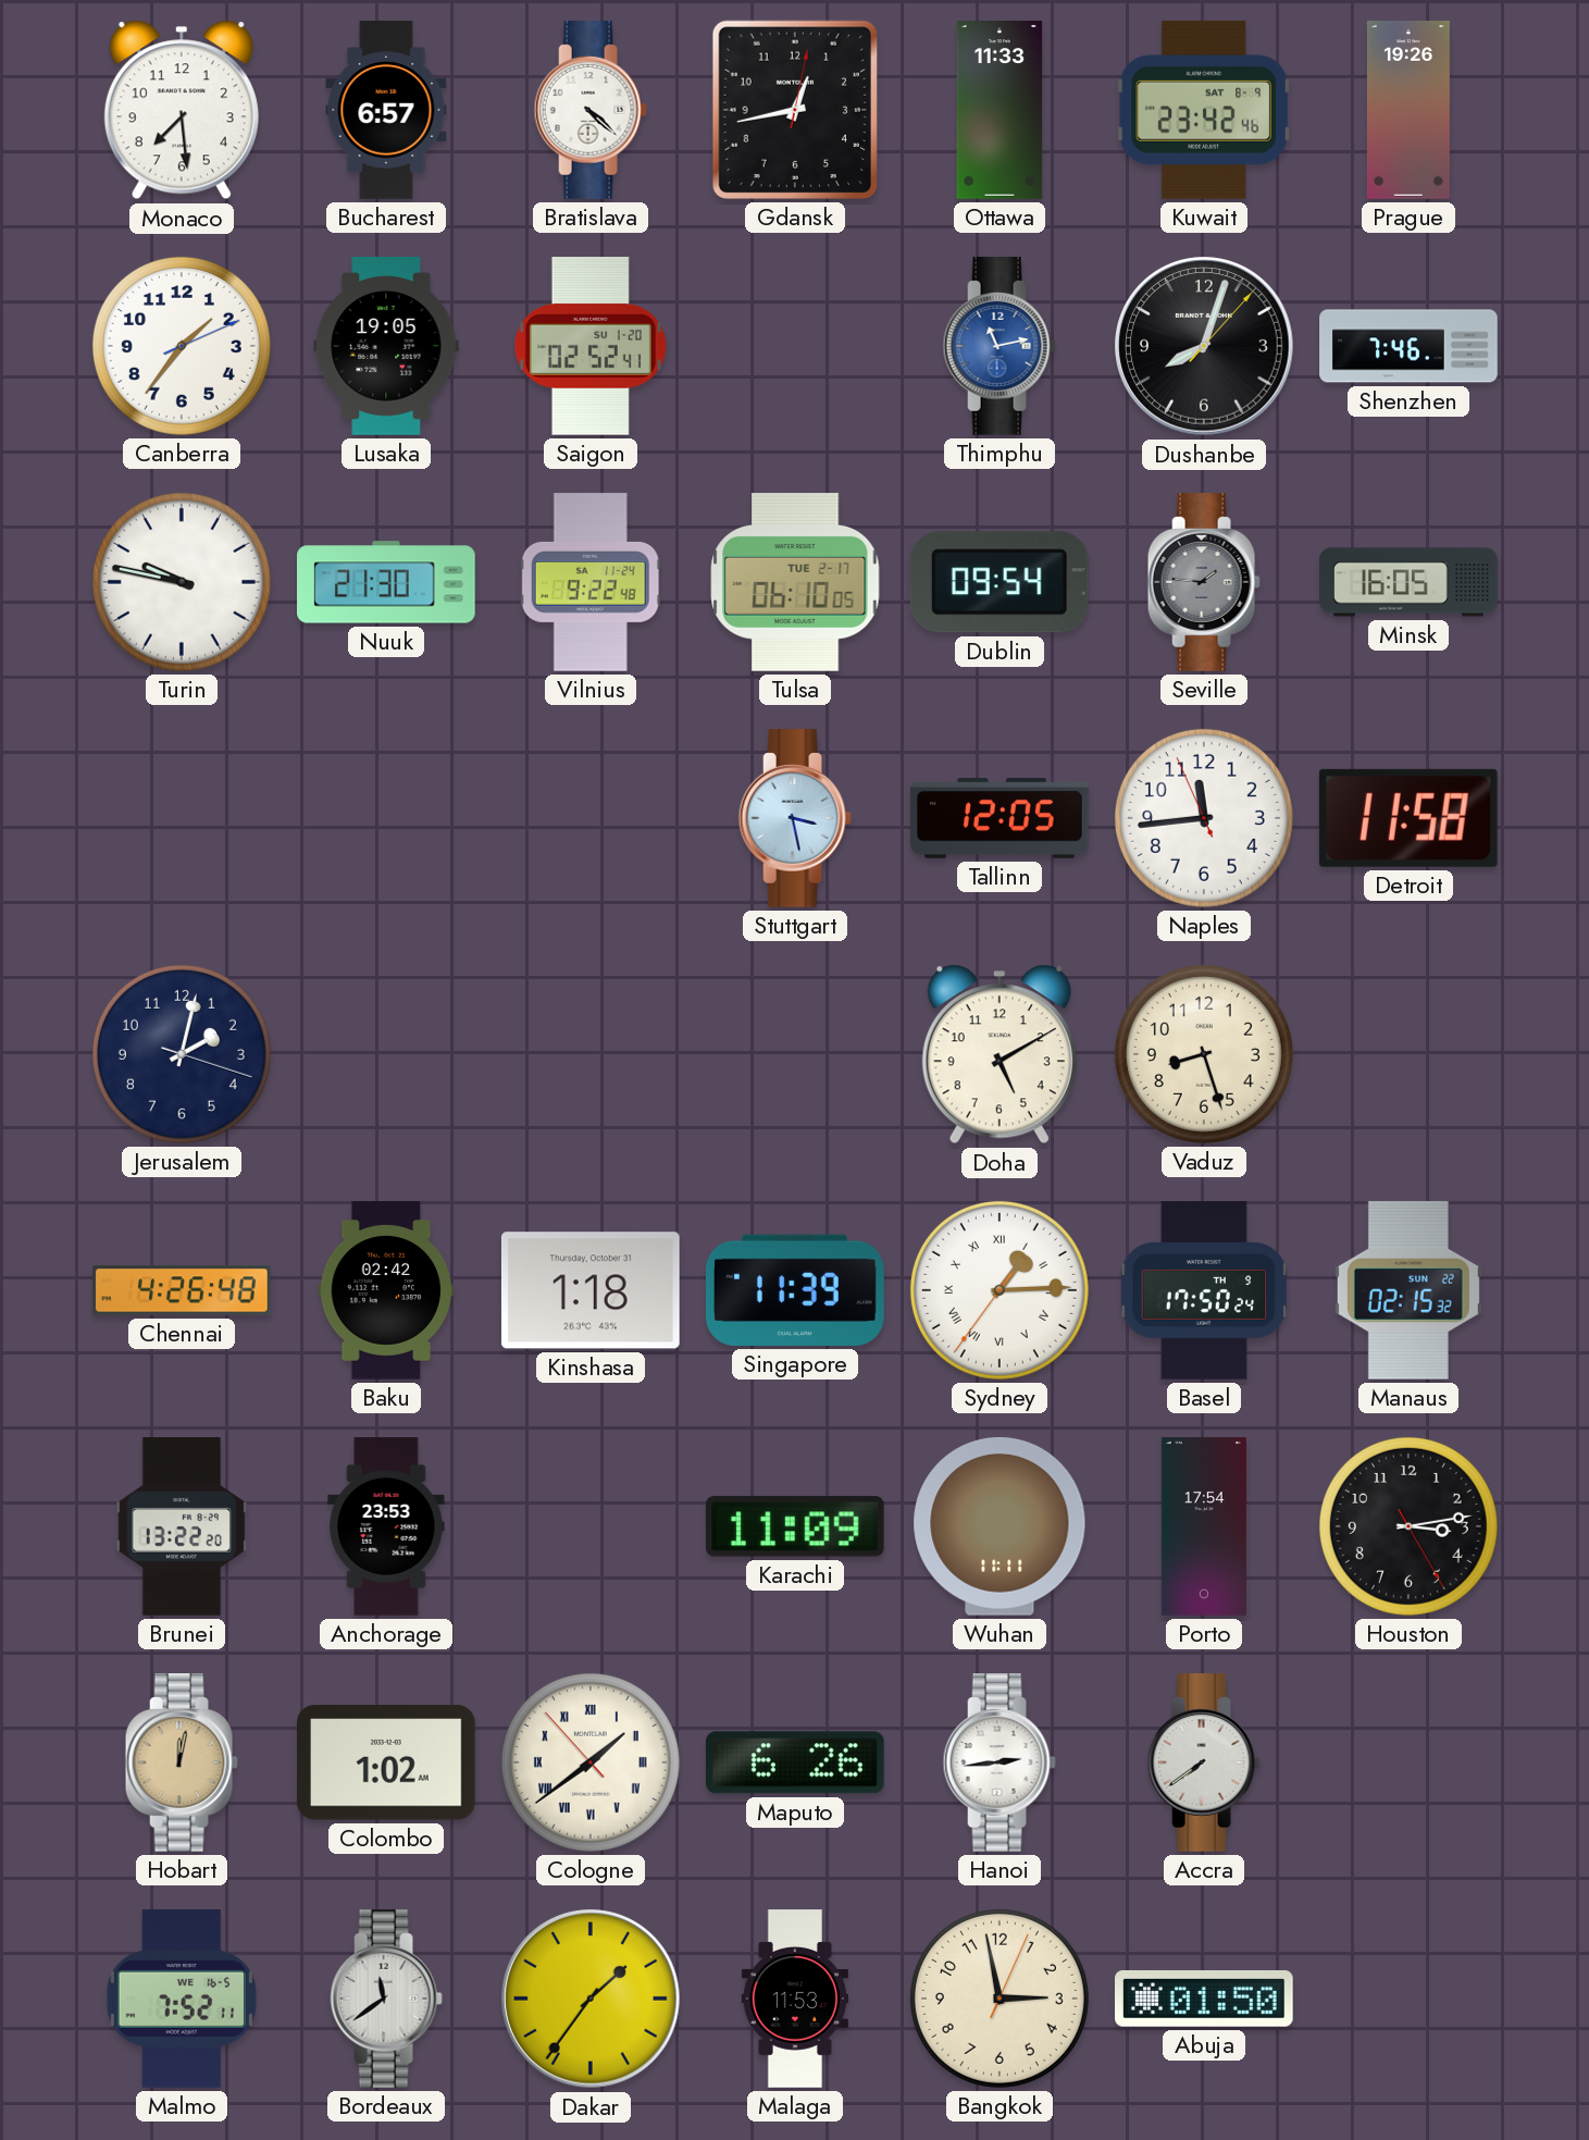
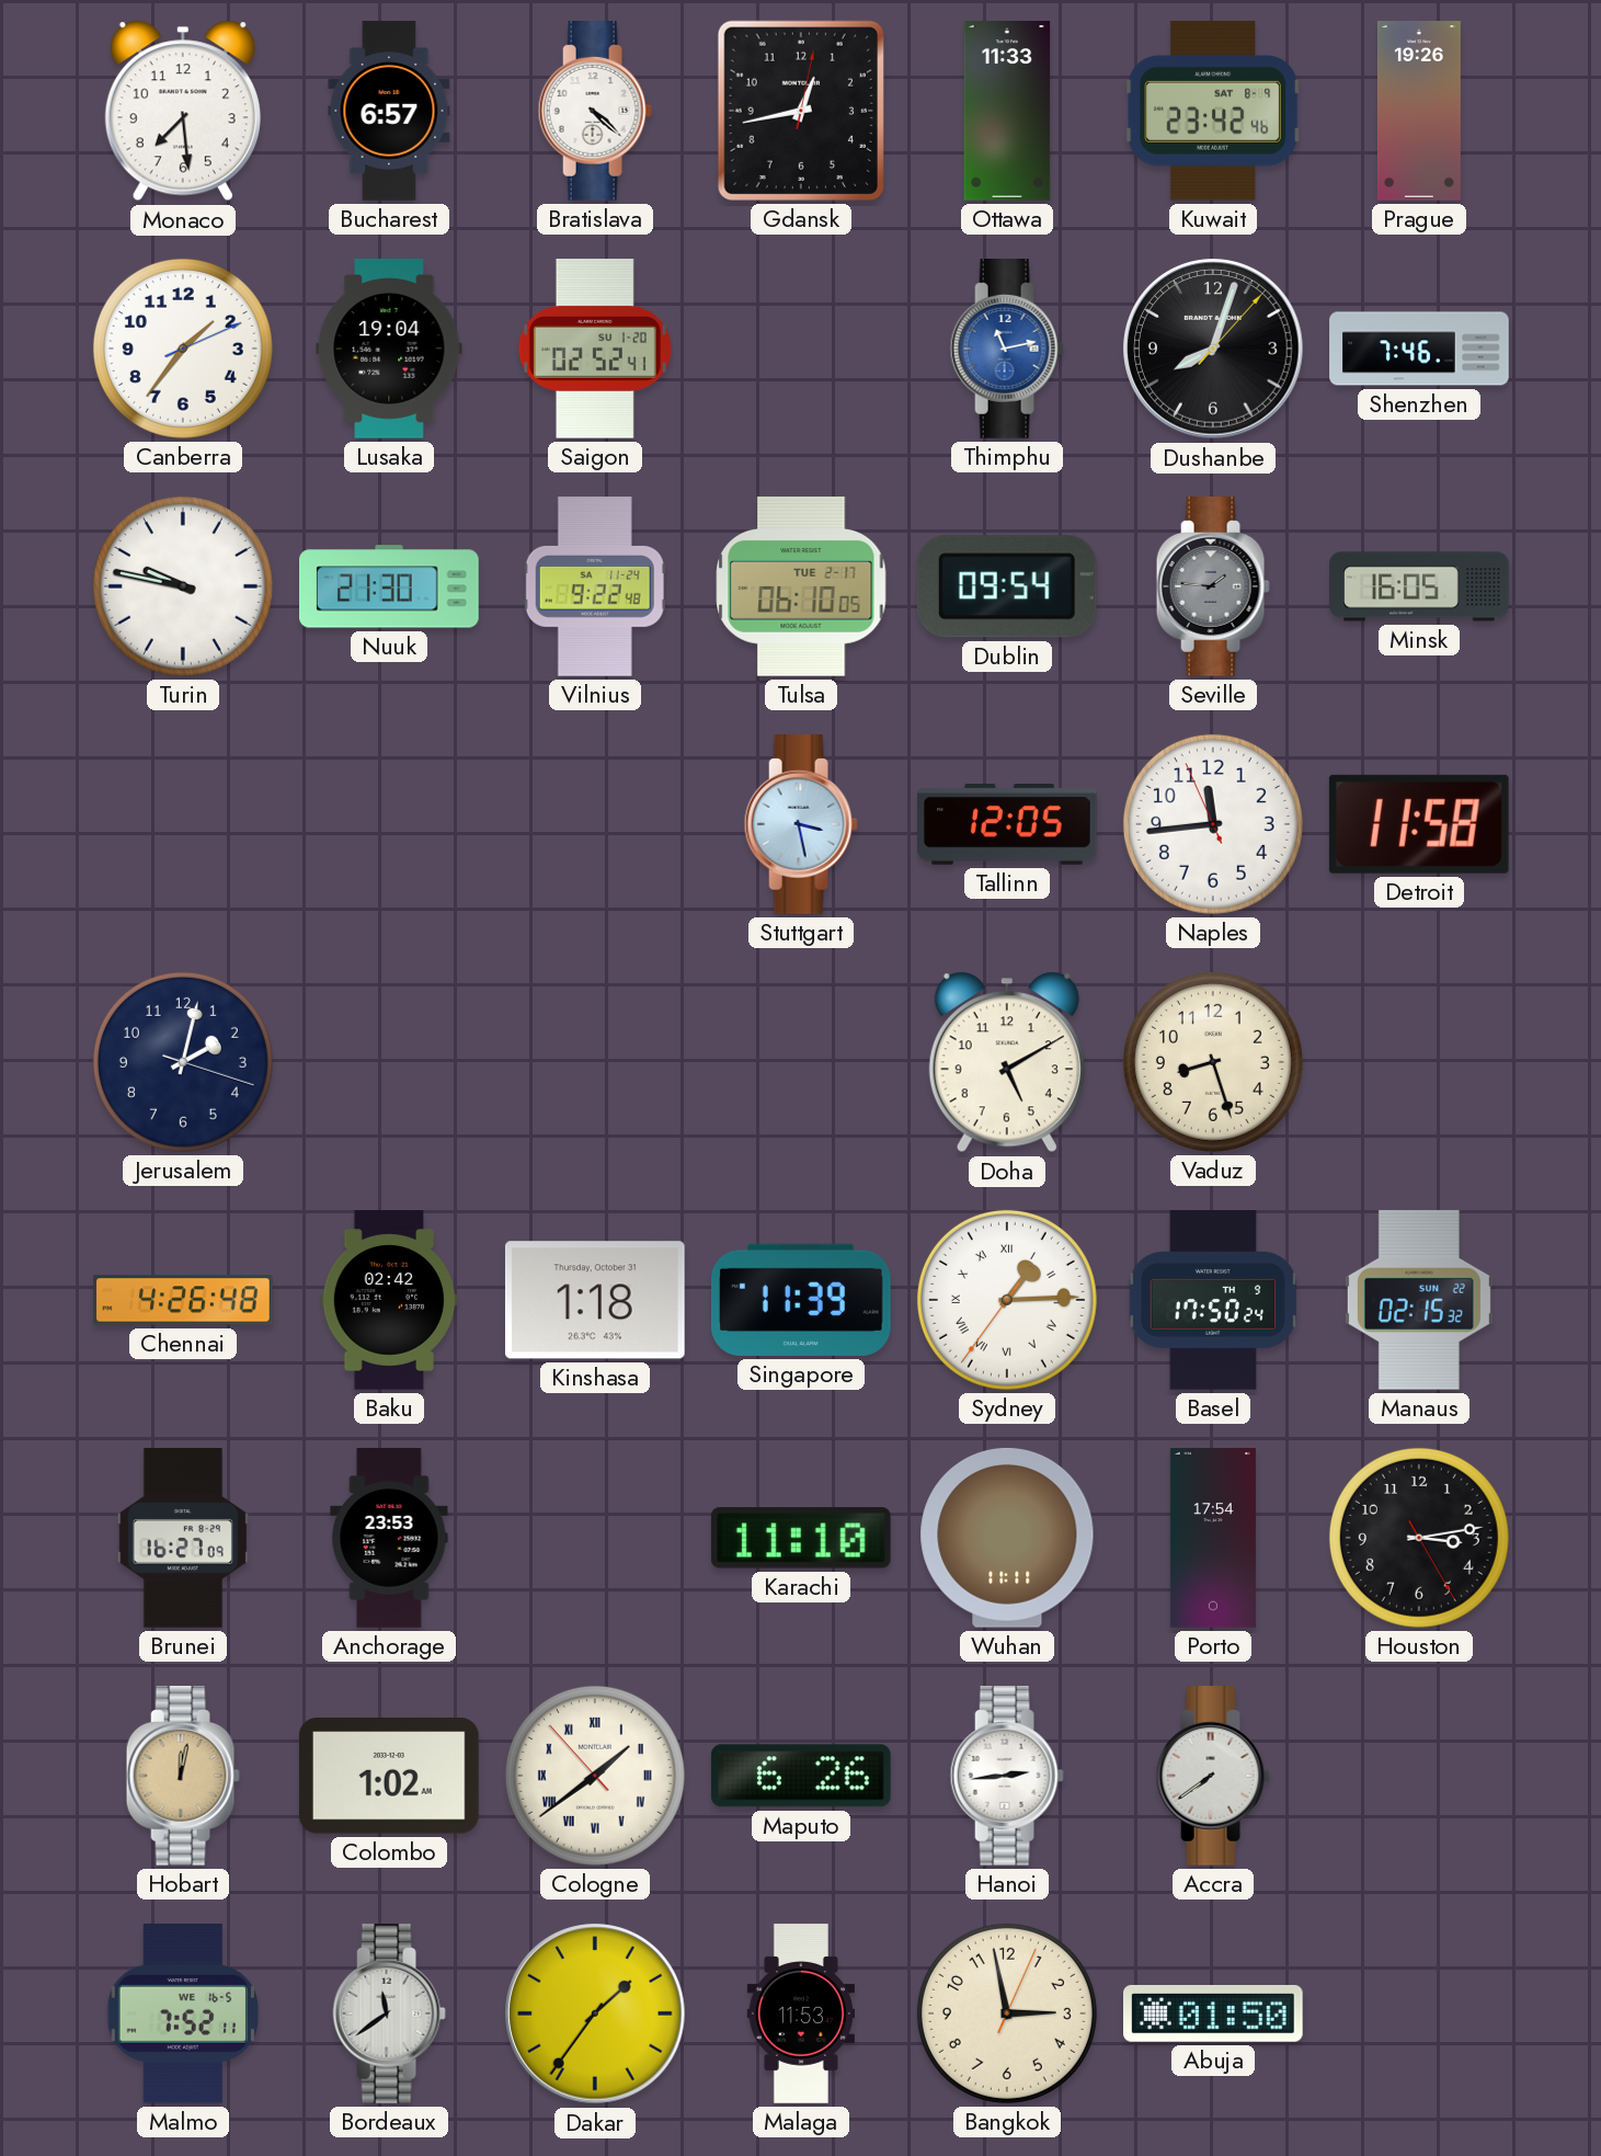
Lusaka: 19:05 -> 19:04
Brunei: 13:22 -> 16:27
Karachi: 11:09 -> 11:10
